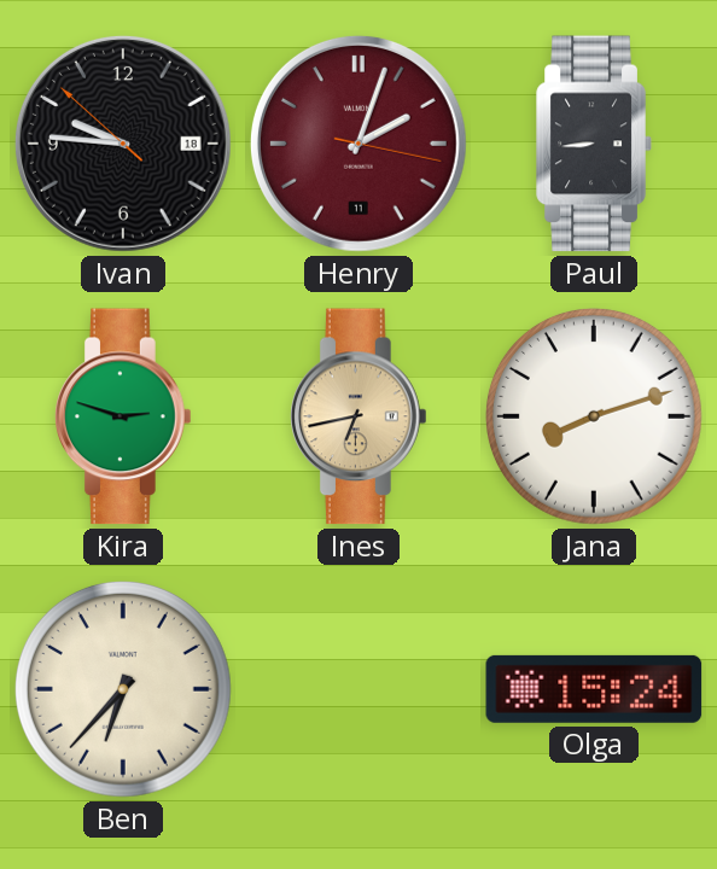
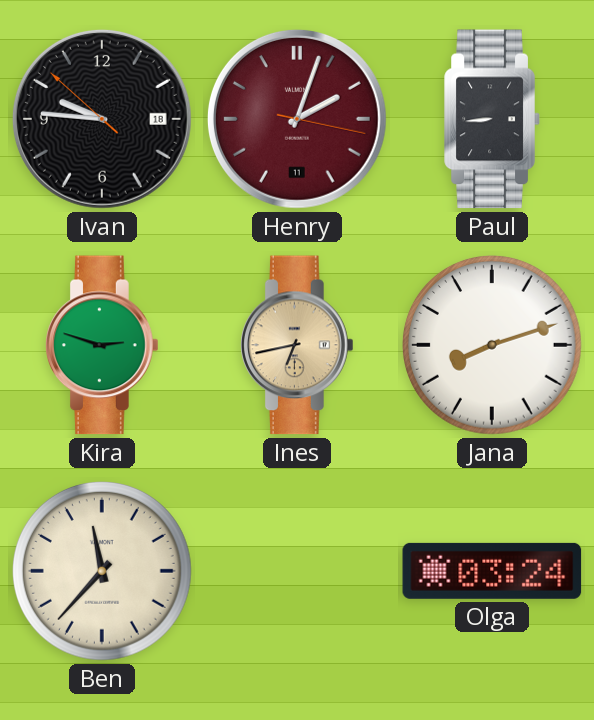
Ben: 6:37 -> 11:37
Olga: 15:24 -> 03:24
